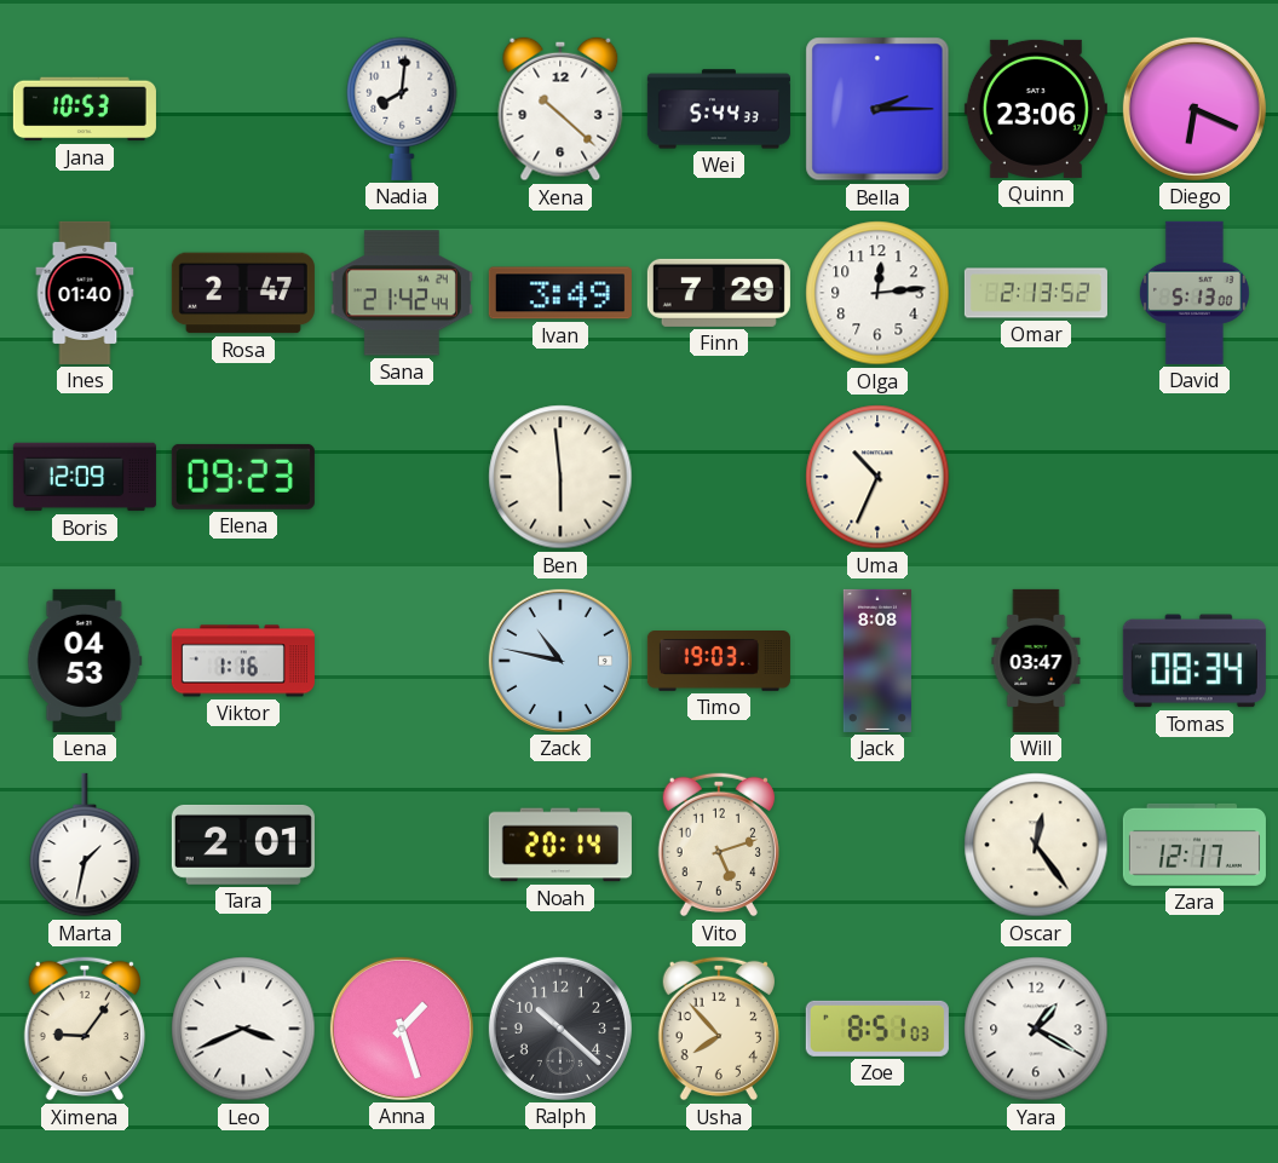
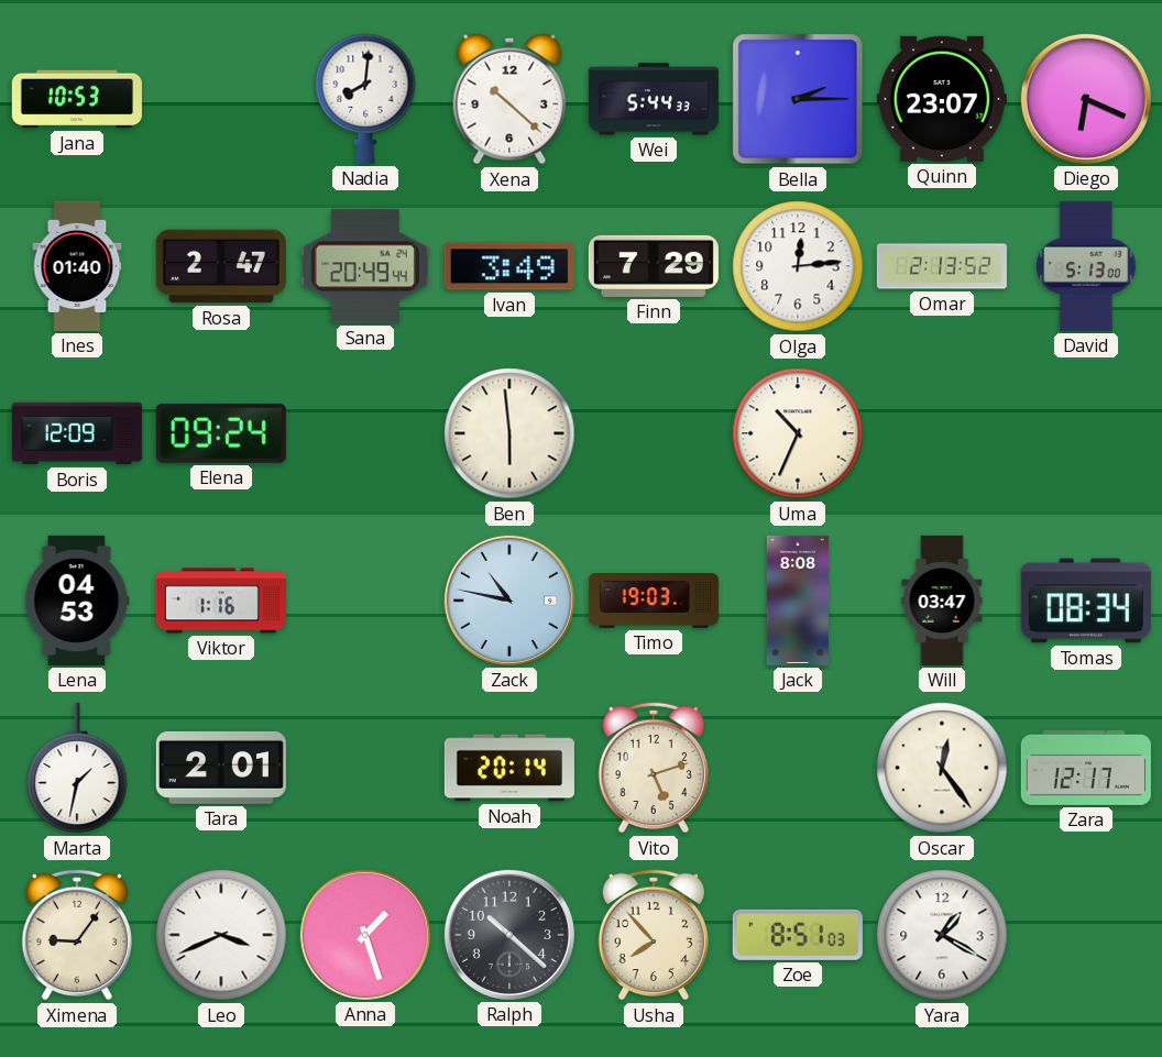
Quinn: 23:06 -> 23:07
Sana: 21:42 -> 20:49
Elena: 09:23 -> 09:24
